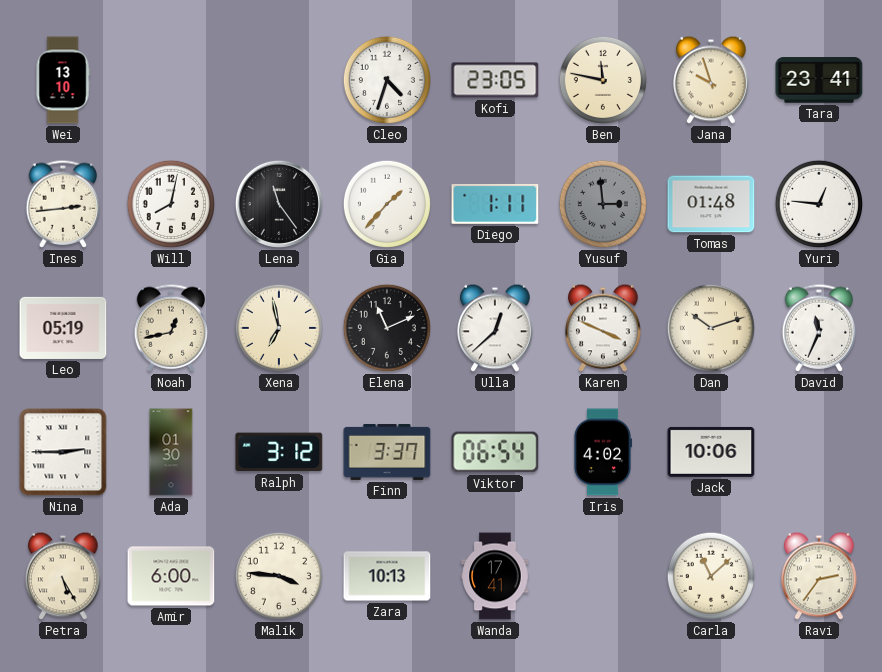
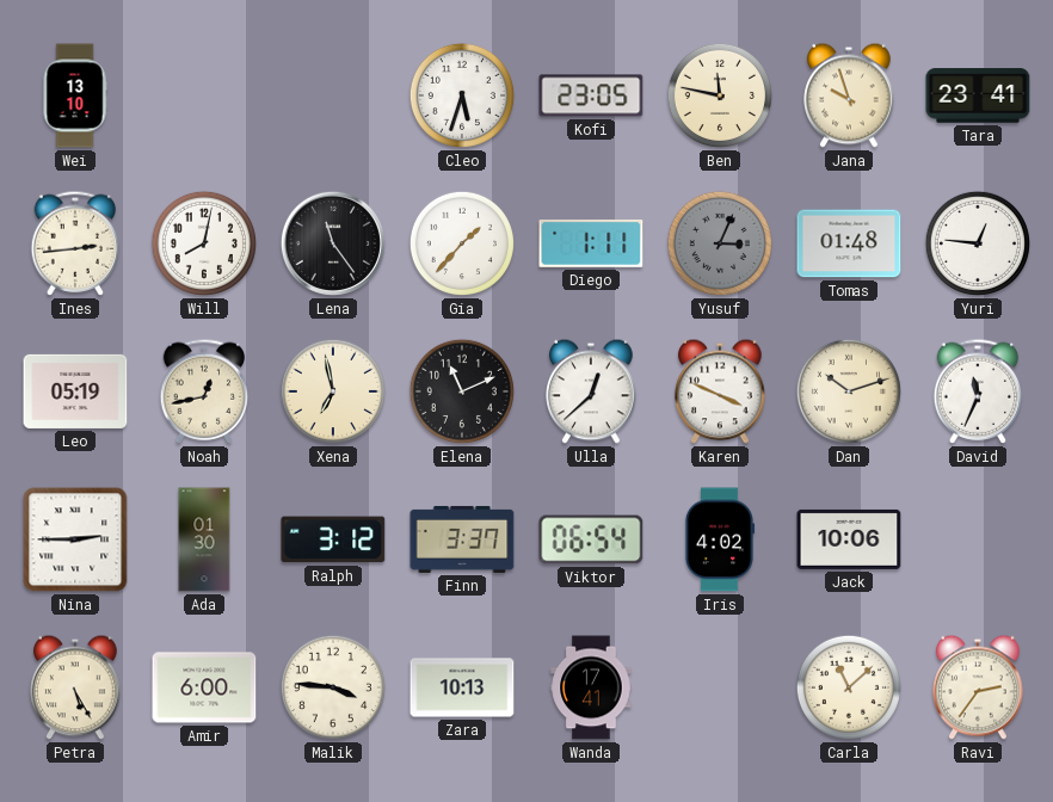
Cleo: 4:33 -> 5:33
Yusuf: 2:59 -> 3:04
